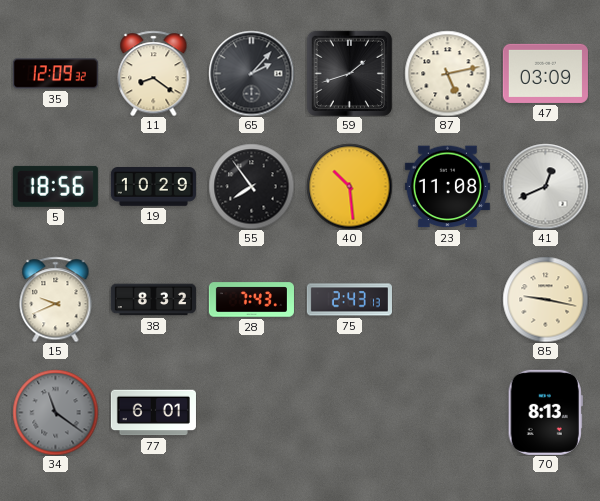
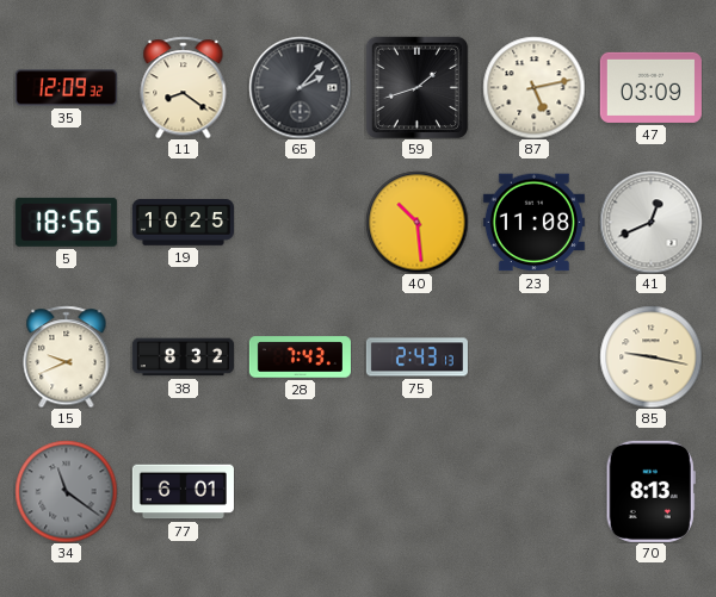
19: 10:29 -> 10:25
55: 7:54 -> none
